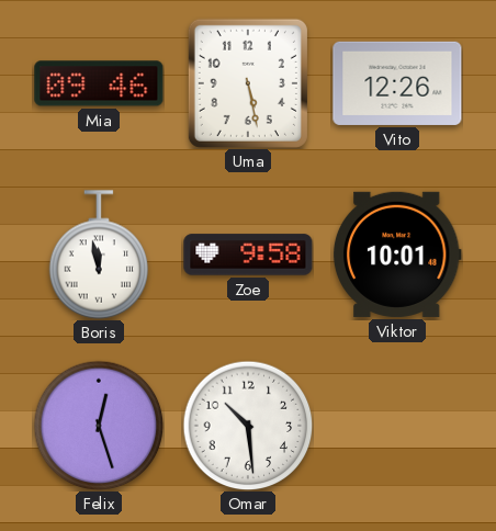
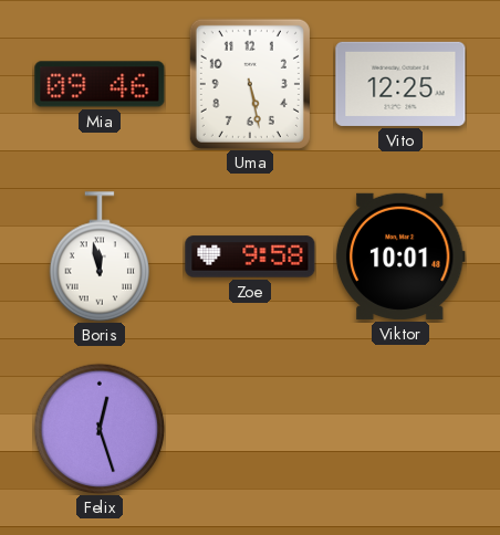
Vito: 12:26 -> 12:25
Omar: 10:29 -> none
